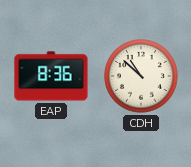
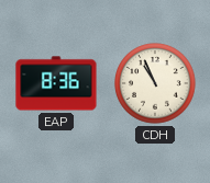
CDH: 10:52 -> 10:56
